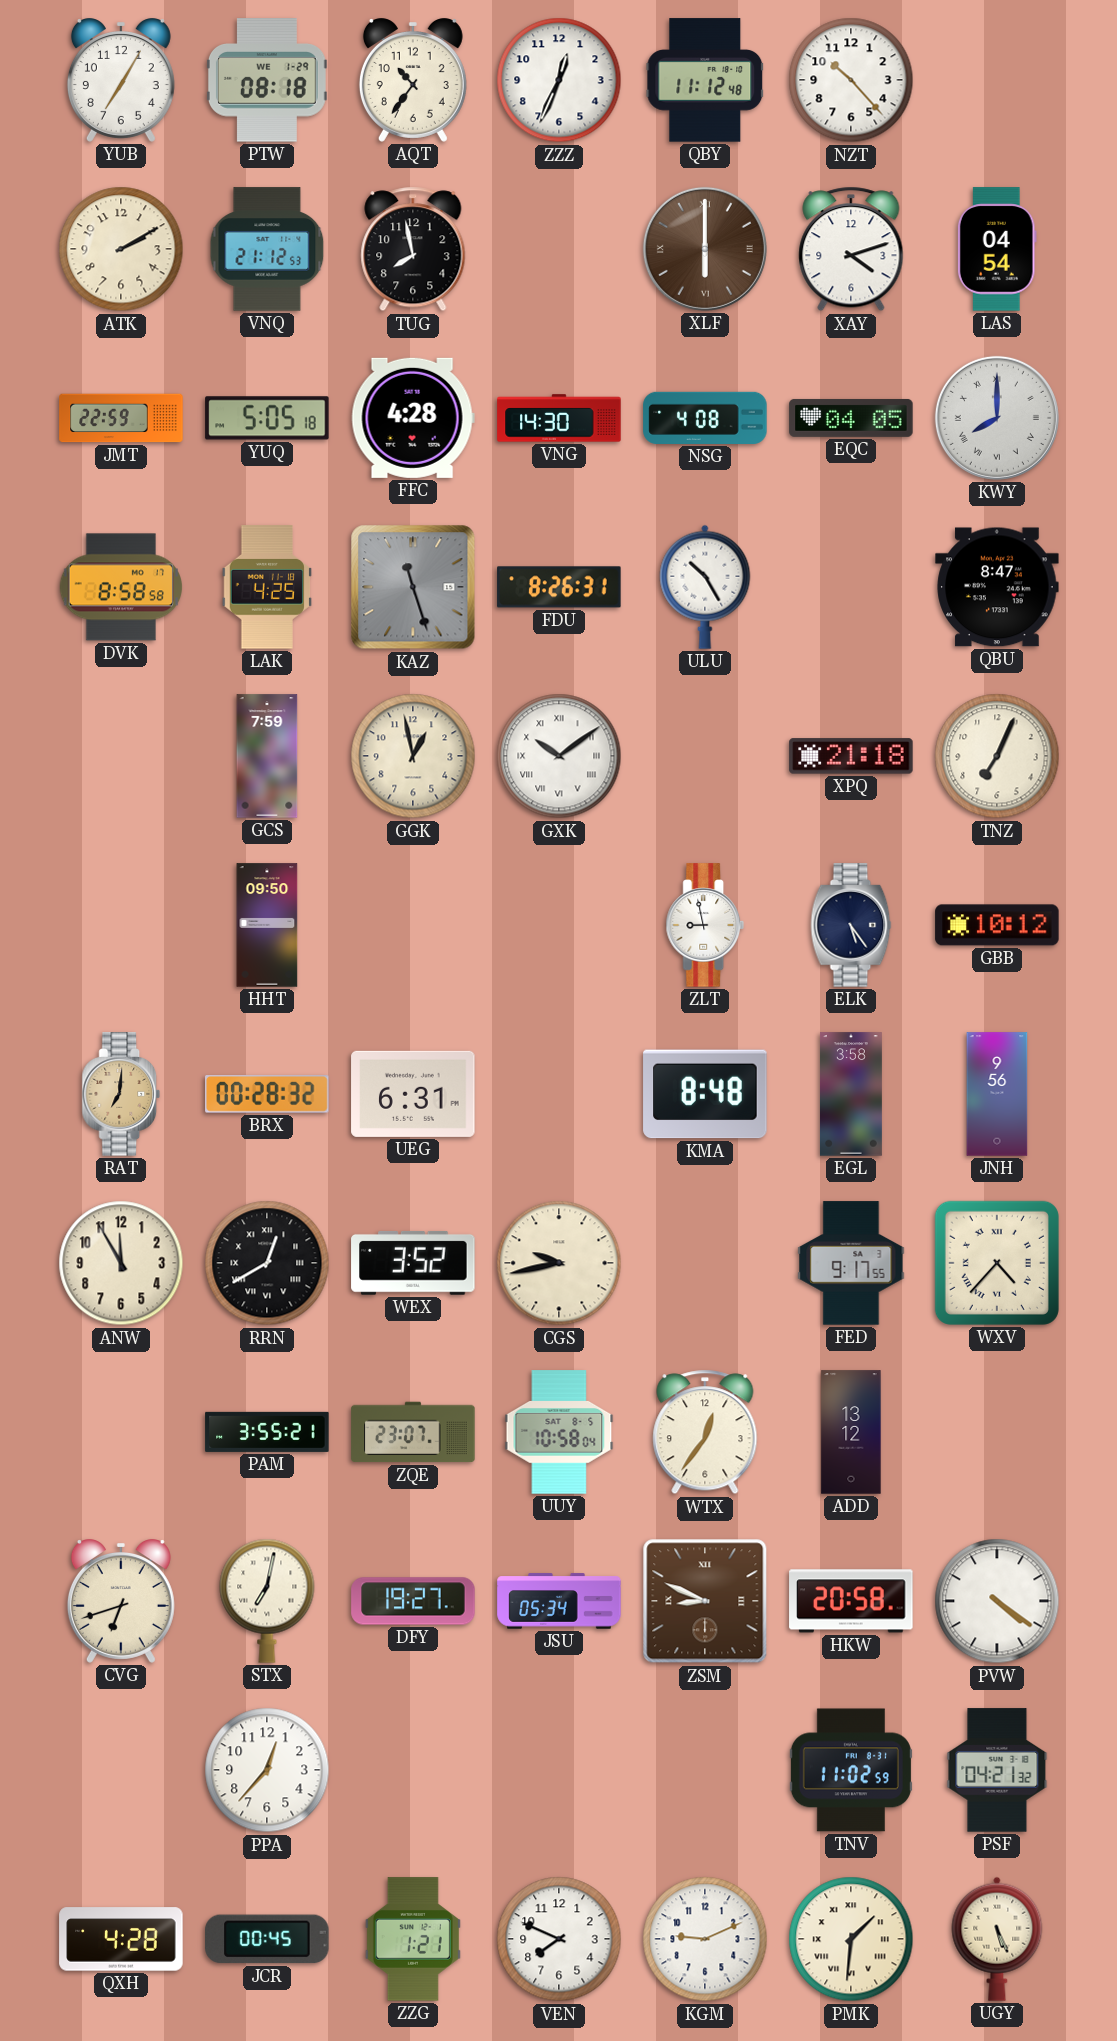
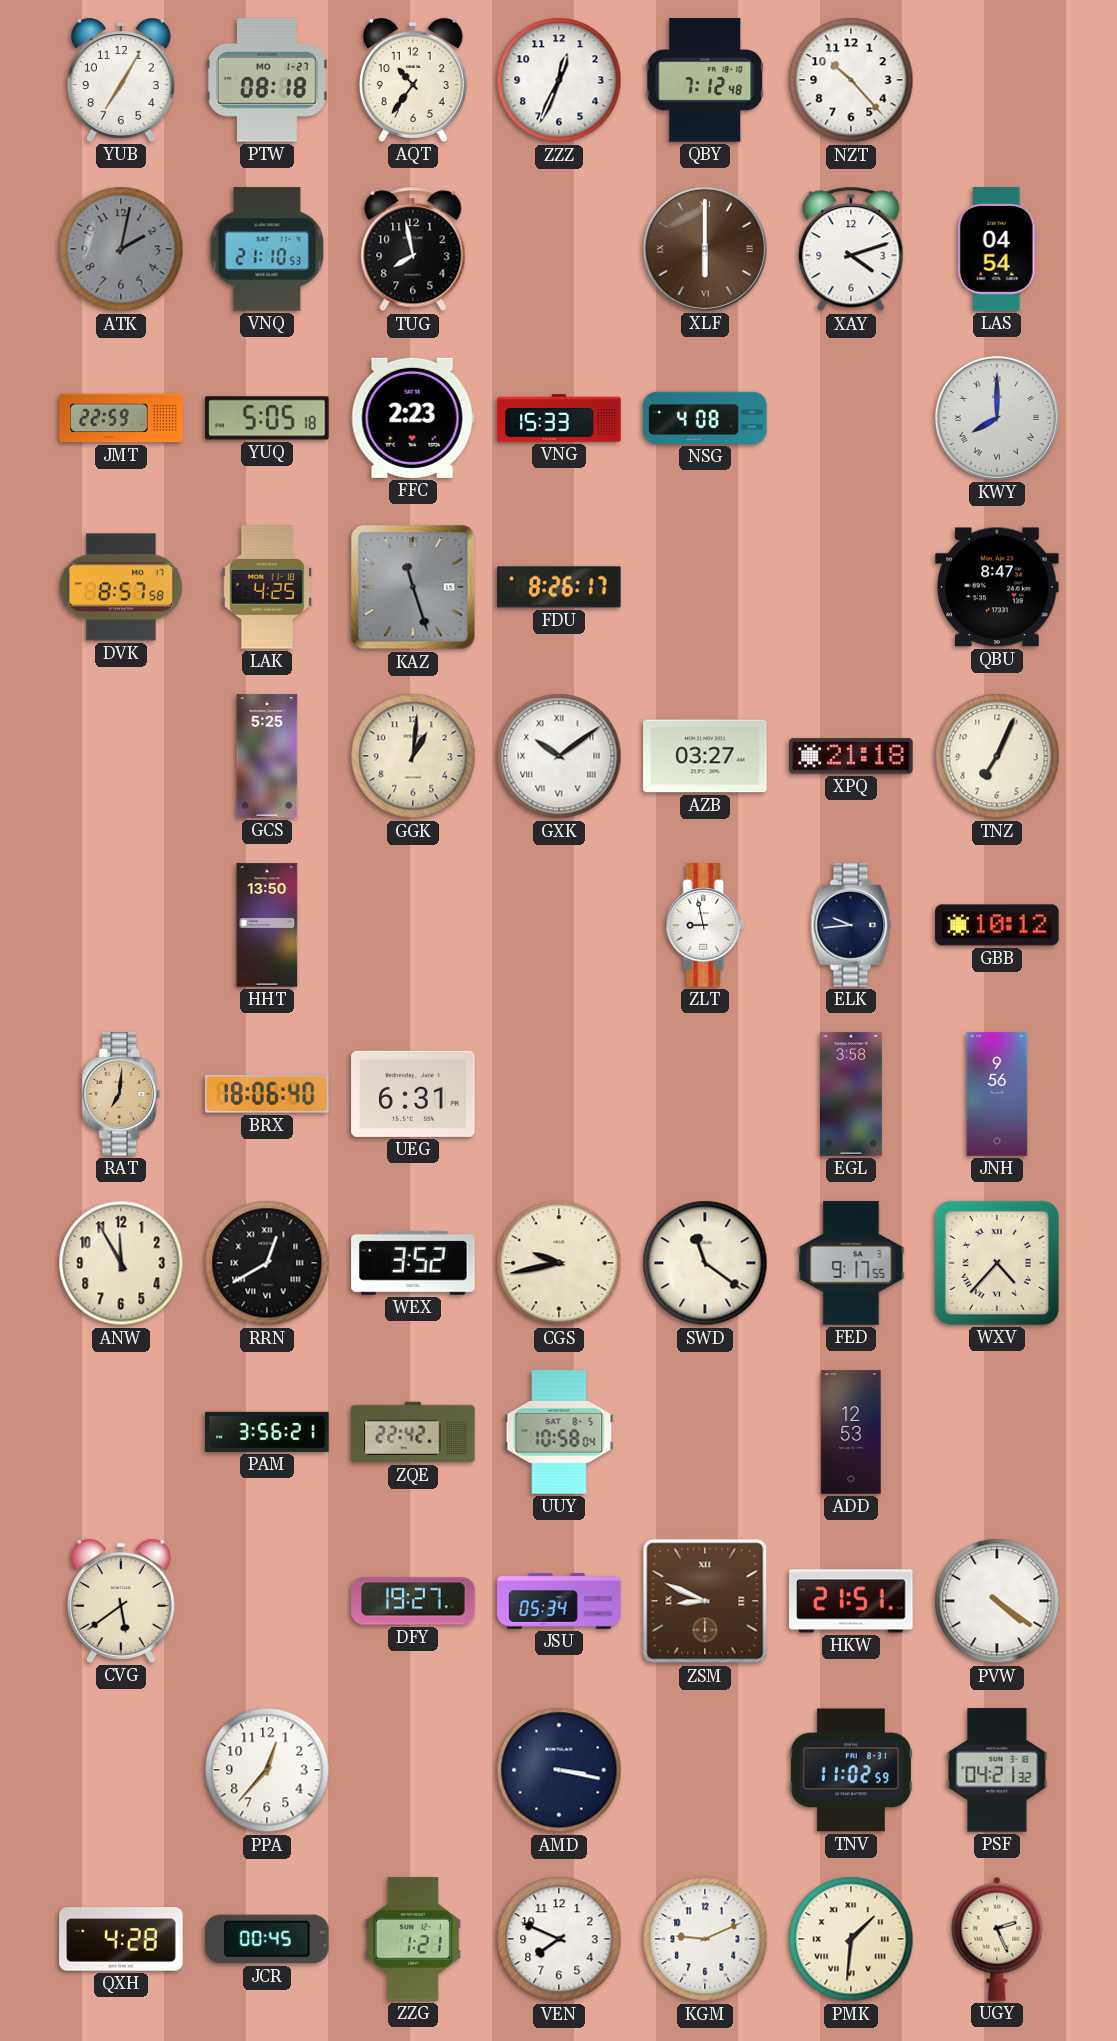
PTW date: WE 1-29 -> MO 1-27
QBY: 11:12 -> 7:12
ATK: 2:10 -> 2:02
ATK dial: cream -> grey
VNQ: 21:12 -> 21:10
FFC: 4:28 -> 2:23
VNG: 14:30 -> 15:33
EQC: 04:05 -> none
DVK: 8:58 -> 8:57
FDU: 8:26:31 -> 8:26:17
ULU: 10:25 -> none
GCS: 7:59 -> 5:25
GGK: 12:58 -> 1:01
AZB: none -> 03:27
HHT: 09:50 -> 13:50
ELK: 5:24 -> 9:44
BRX: 00:28 -> 18:06
KMA: 8:48 -> none
SWD: none -> 11:21
PAM: 3:55 -> 3:56
ZQE: 23:07 -> 22:42
WTX: 12:36 -> none
ADD: 13:12 -> 12:53
CVG: 6:42 -> 5:39
STX: 7:02 -> none
HKW: 20:58 -> 21:51
AMD: none -> 3:17
UGY: 5:26 -> 2:26
